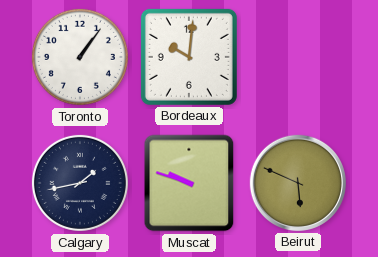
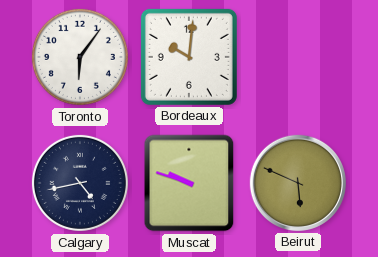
Toronto: 1:06 -> 6:06
Calgary: 1:43 -> 4:43
